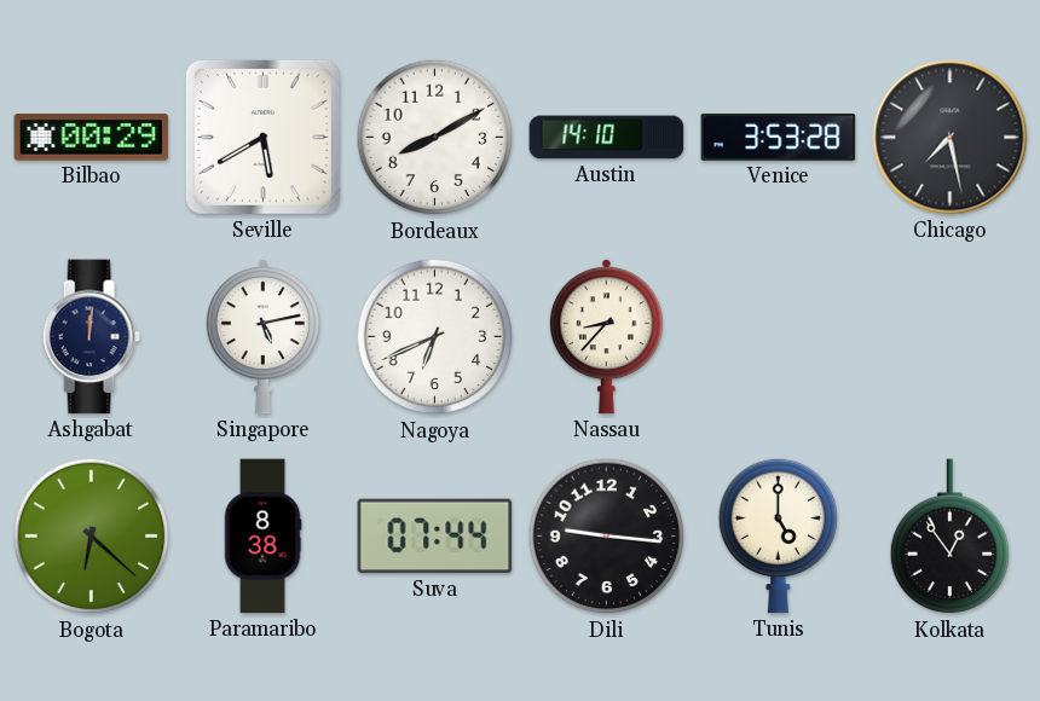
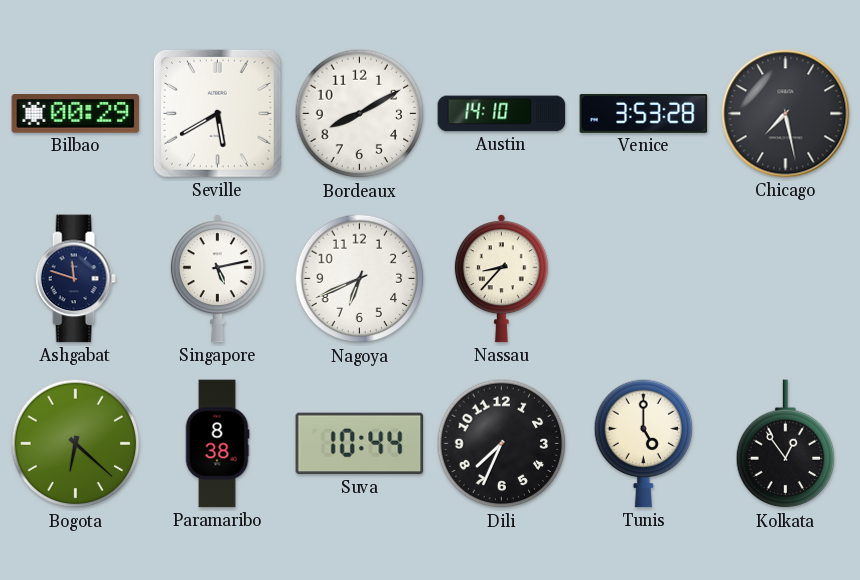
Ashgabat: 12:01 -> 11:48
Suva: 07:44 -> 10:44
Dili: 9:16 -> 7:34
